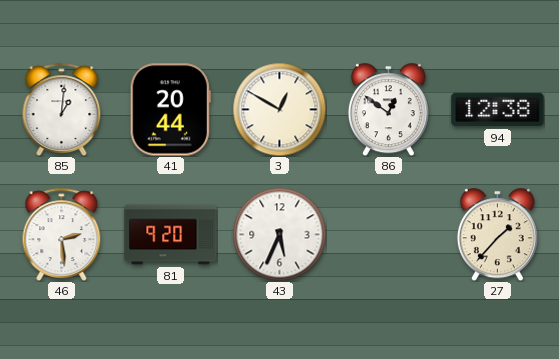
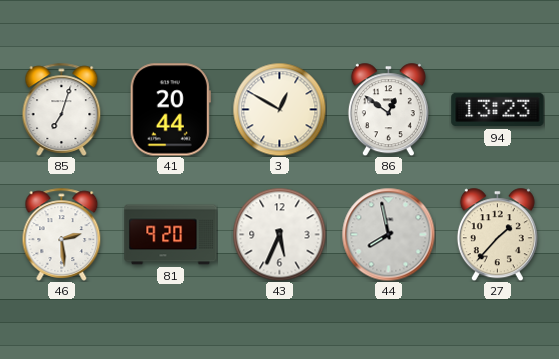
85: 1:01 -> 7:03
94: 12:38 -> 13:23
44: none -> 7:58
